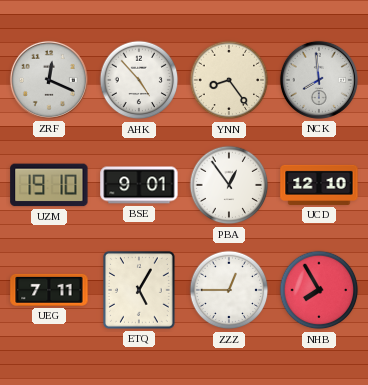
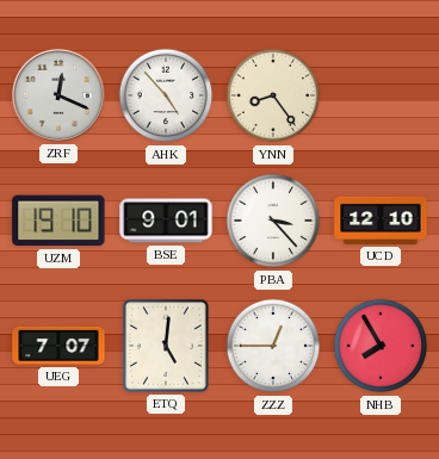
NCK: 7:59 -> none
PBA: 12:54 -> 3:23
UEG: 7:11 -> 7:07
ETQ: 5:05 -> 5:01
